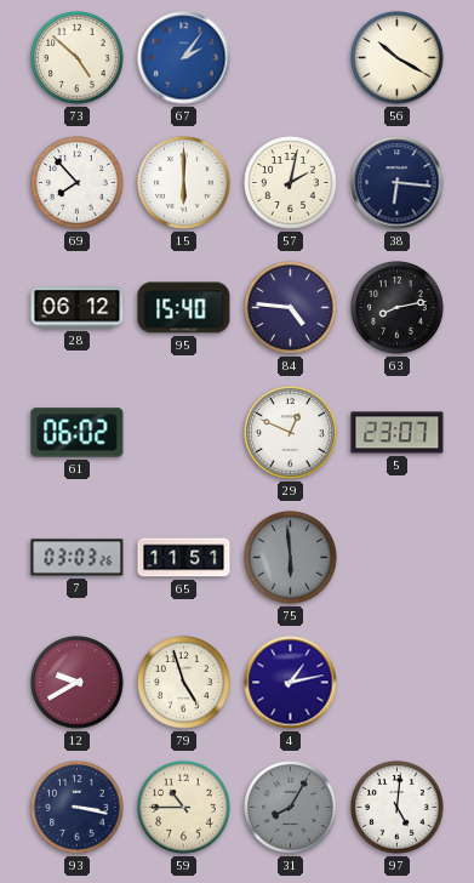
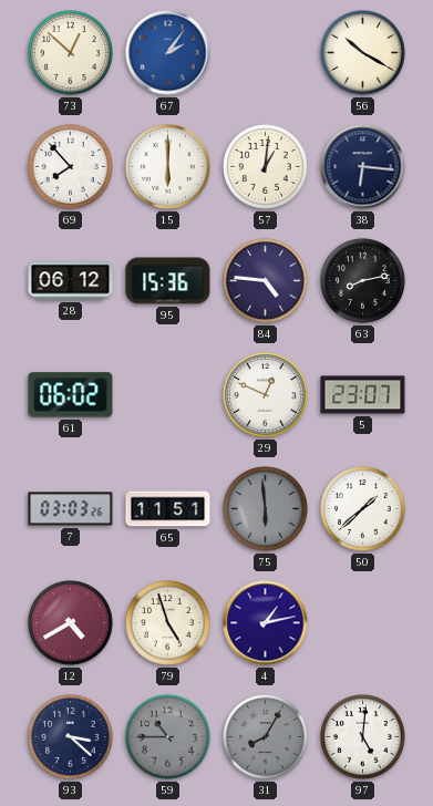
73: 4:52 -> 12:52
57: 2:02 -> 1:01
95: 15:40 -> 15:36
50: none -> 1:38
12: 9:40 -> 4:40
93: 3:17 -> 3:22
59 dial: cream -> grey
